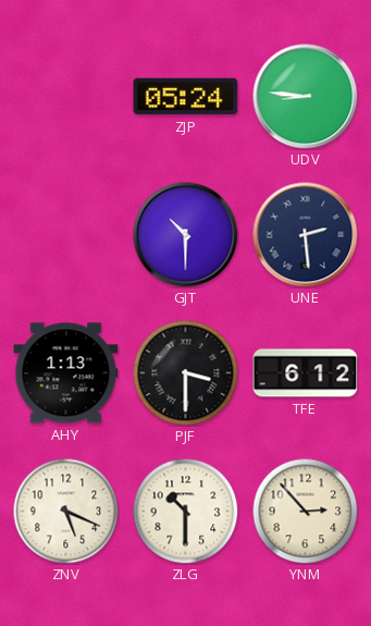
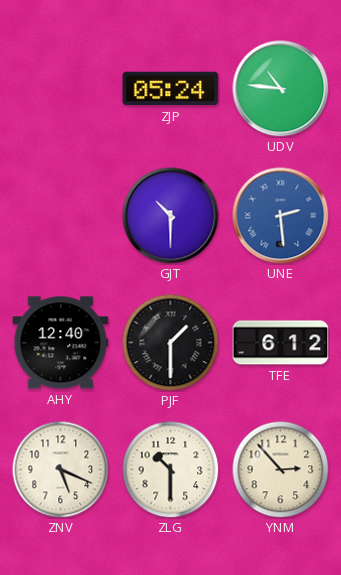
UDV: 8:46 -> 10:46
UNE dial: navy -> blue
AHY: 1:13 -> 12:40
PJF: 3:30 -> 1:30
